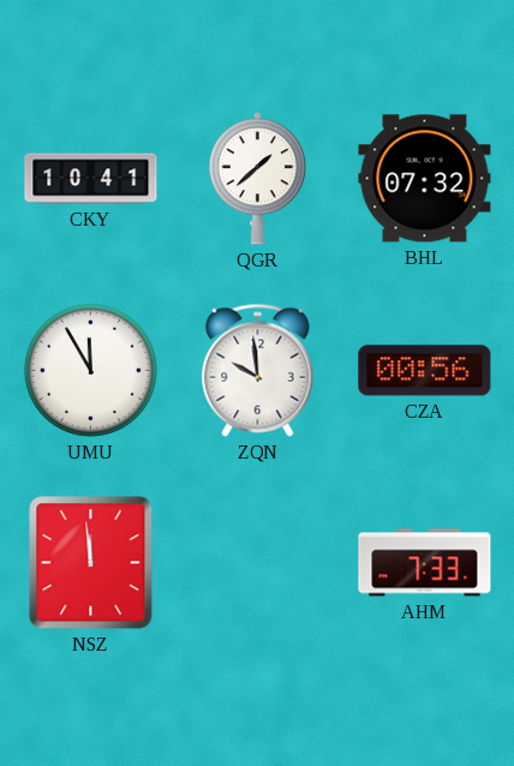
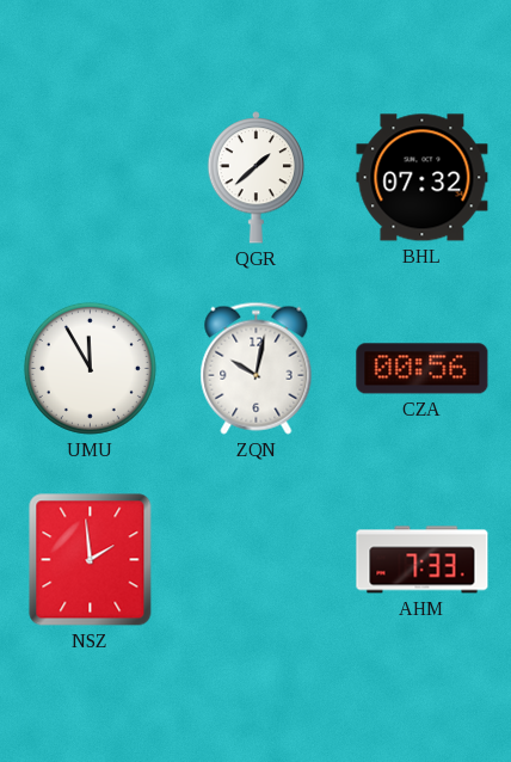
CKY: 10:41 -> none
ZQN: 9:59 -> 10:02
NSZ: 11:59 -> 1:59
